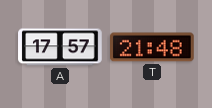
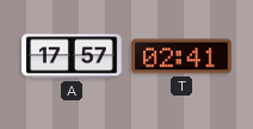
T: 21:48 -> 02:41
